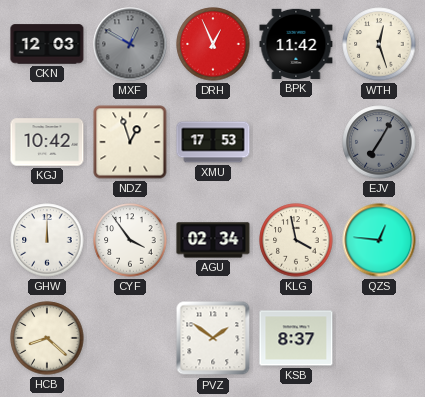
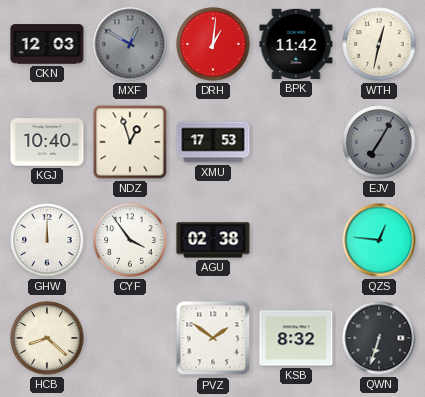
DRH: 12:56 -> 1:01
WTH: 12:27 -> 12:32
KGJ: 10:42 -> 10:40
AGU: 02:34 -> 02:38
KLG: 3:58 -> none
KSB: 8:37 -> 8:32
QWN: none -> 6:33
